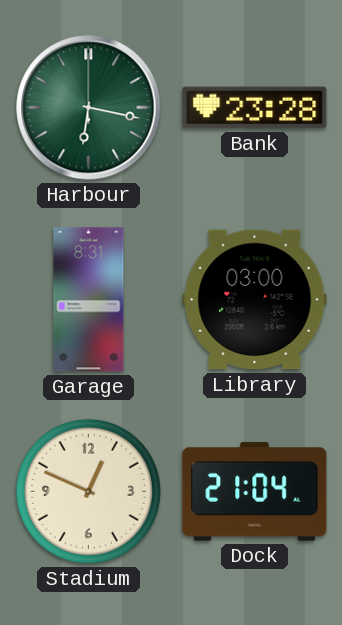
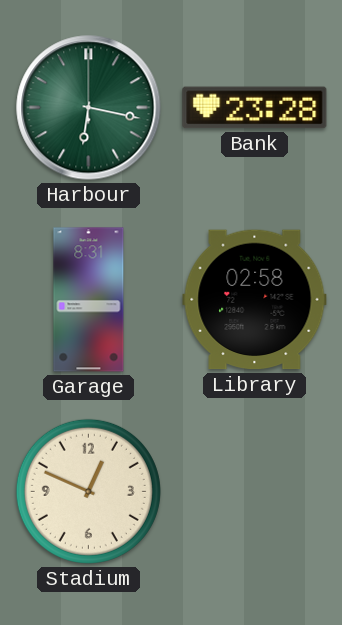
Library: 03:00 -> 02:58
Dock: 21:04 -> none
